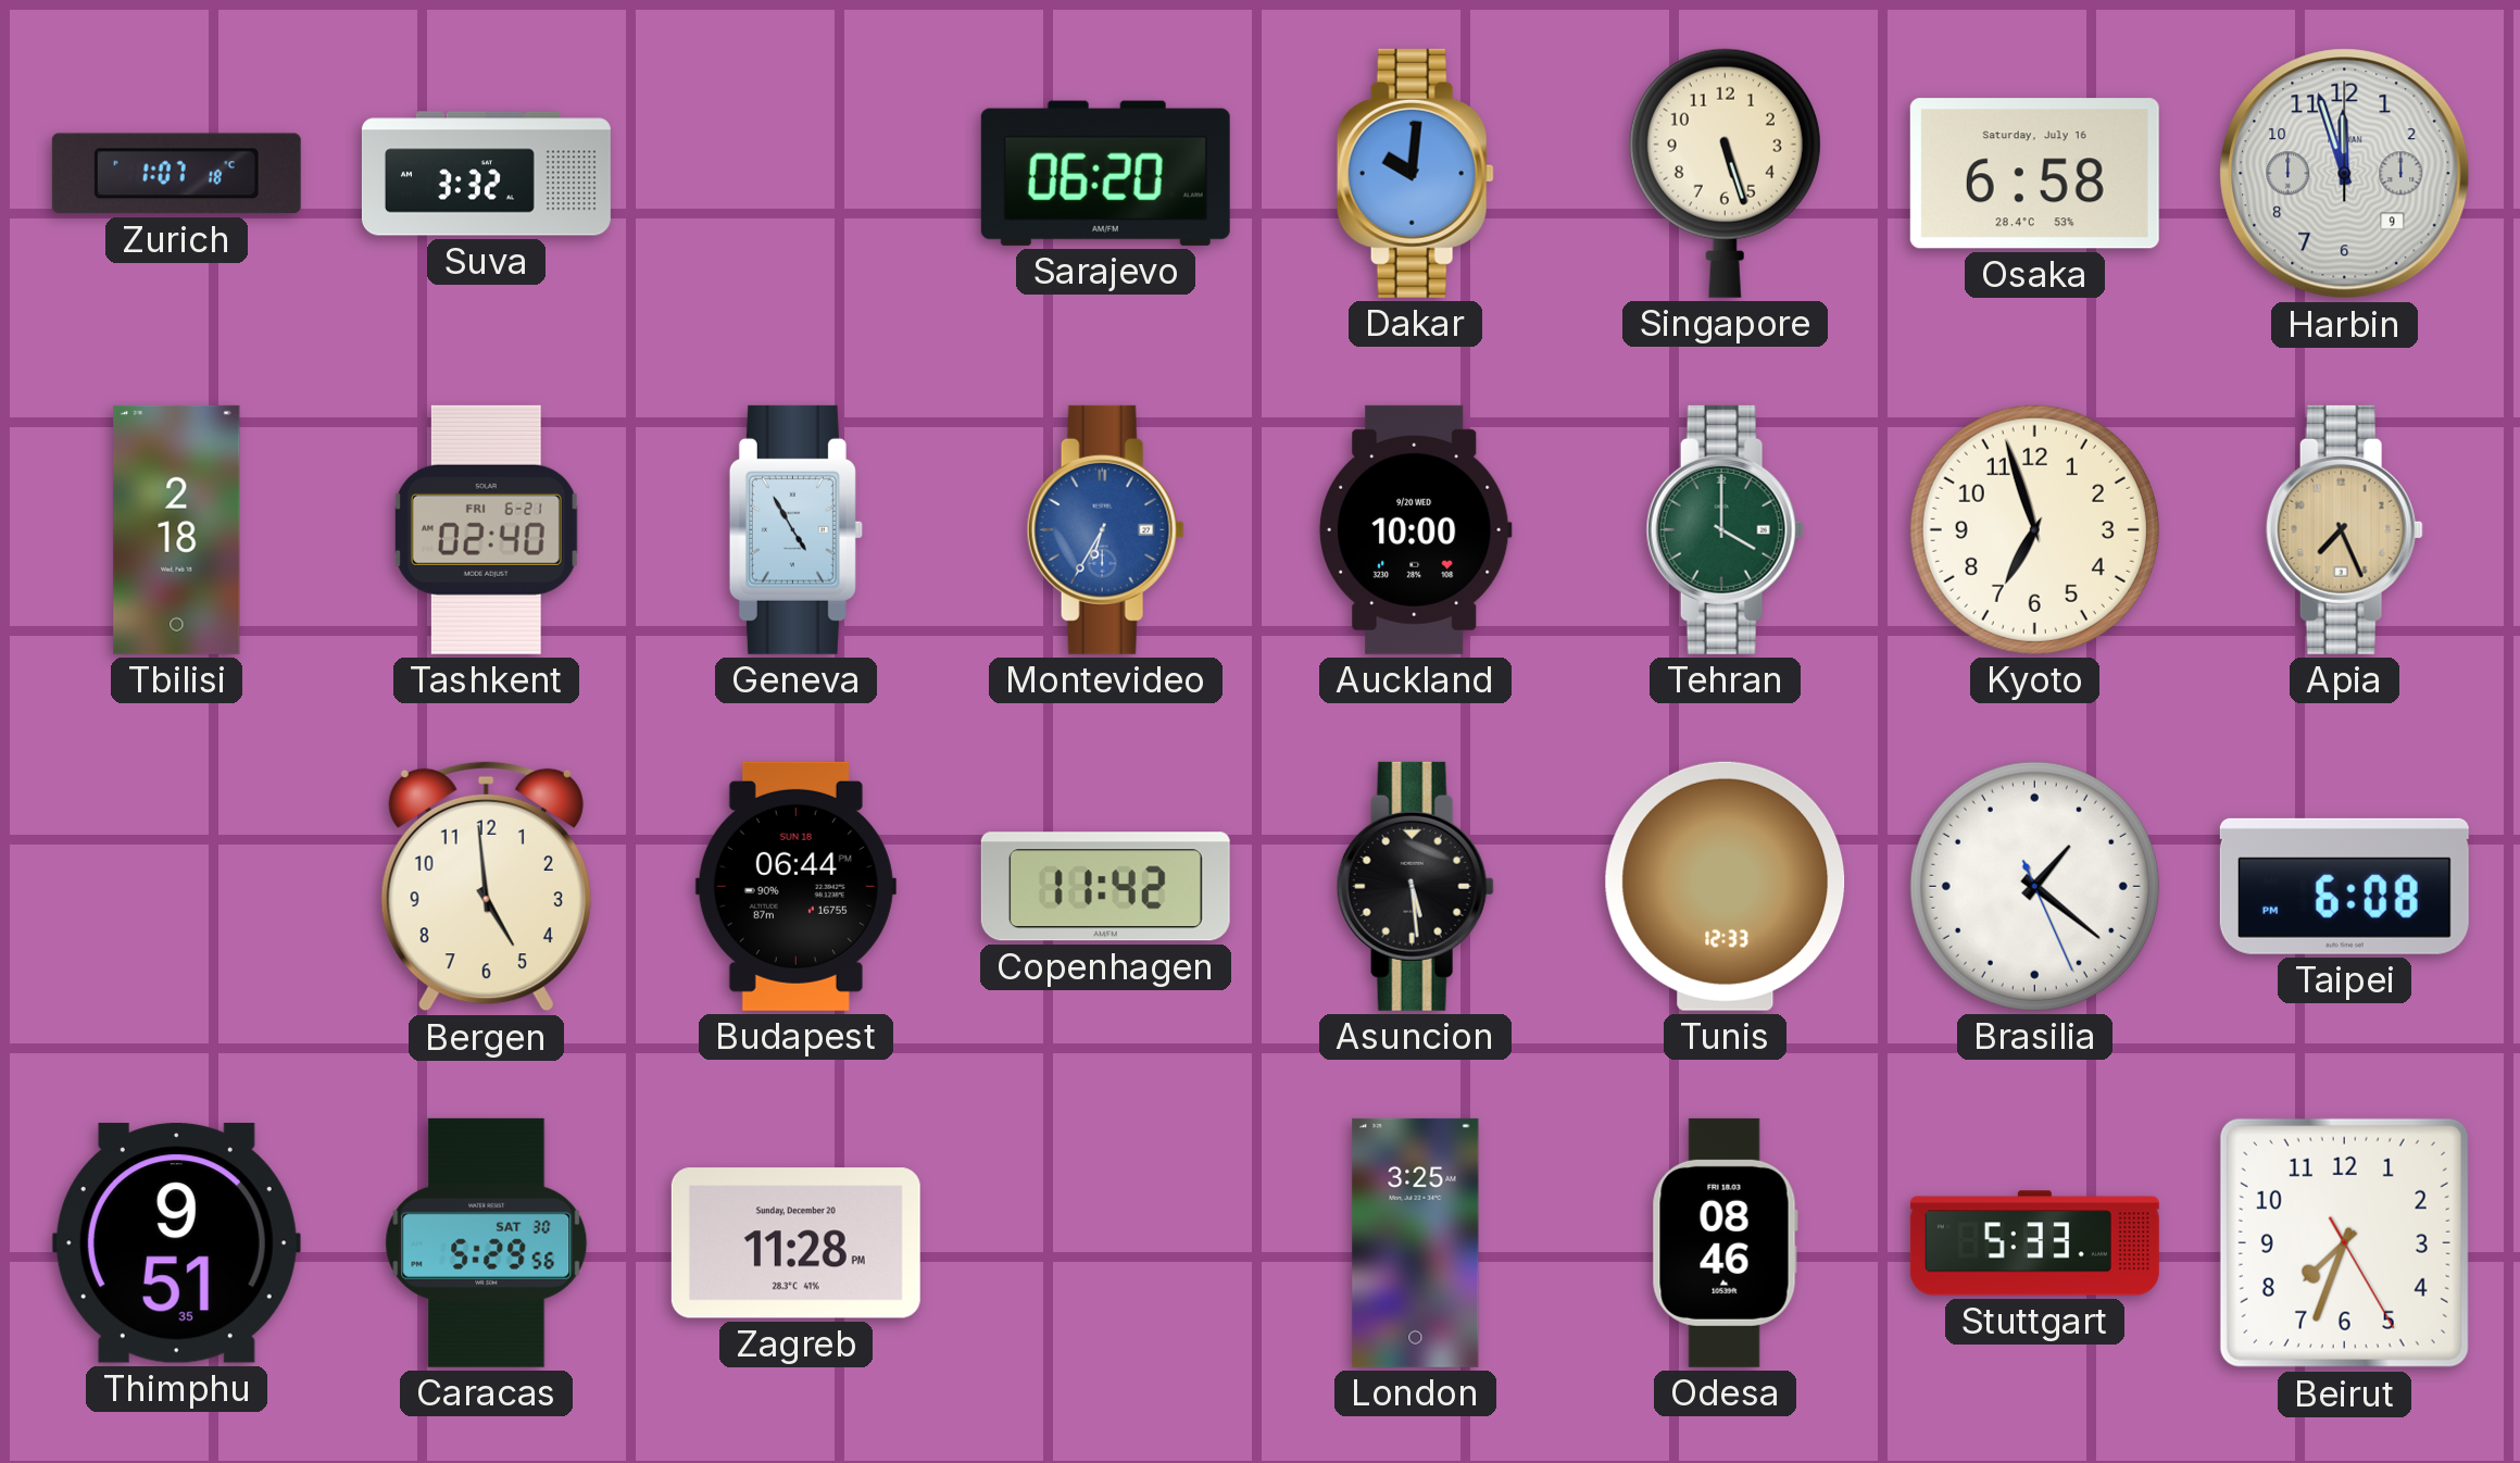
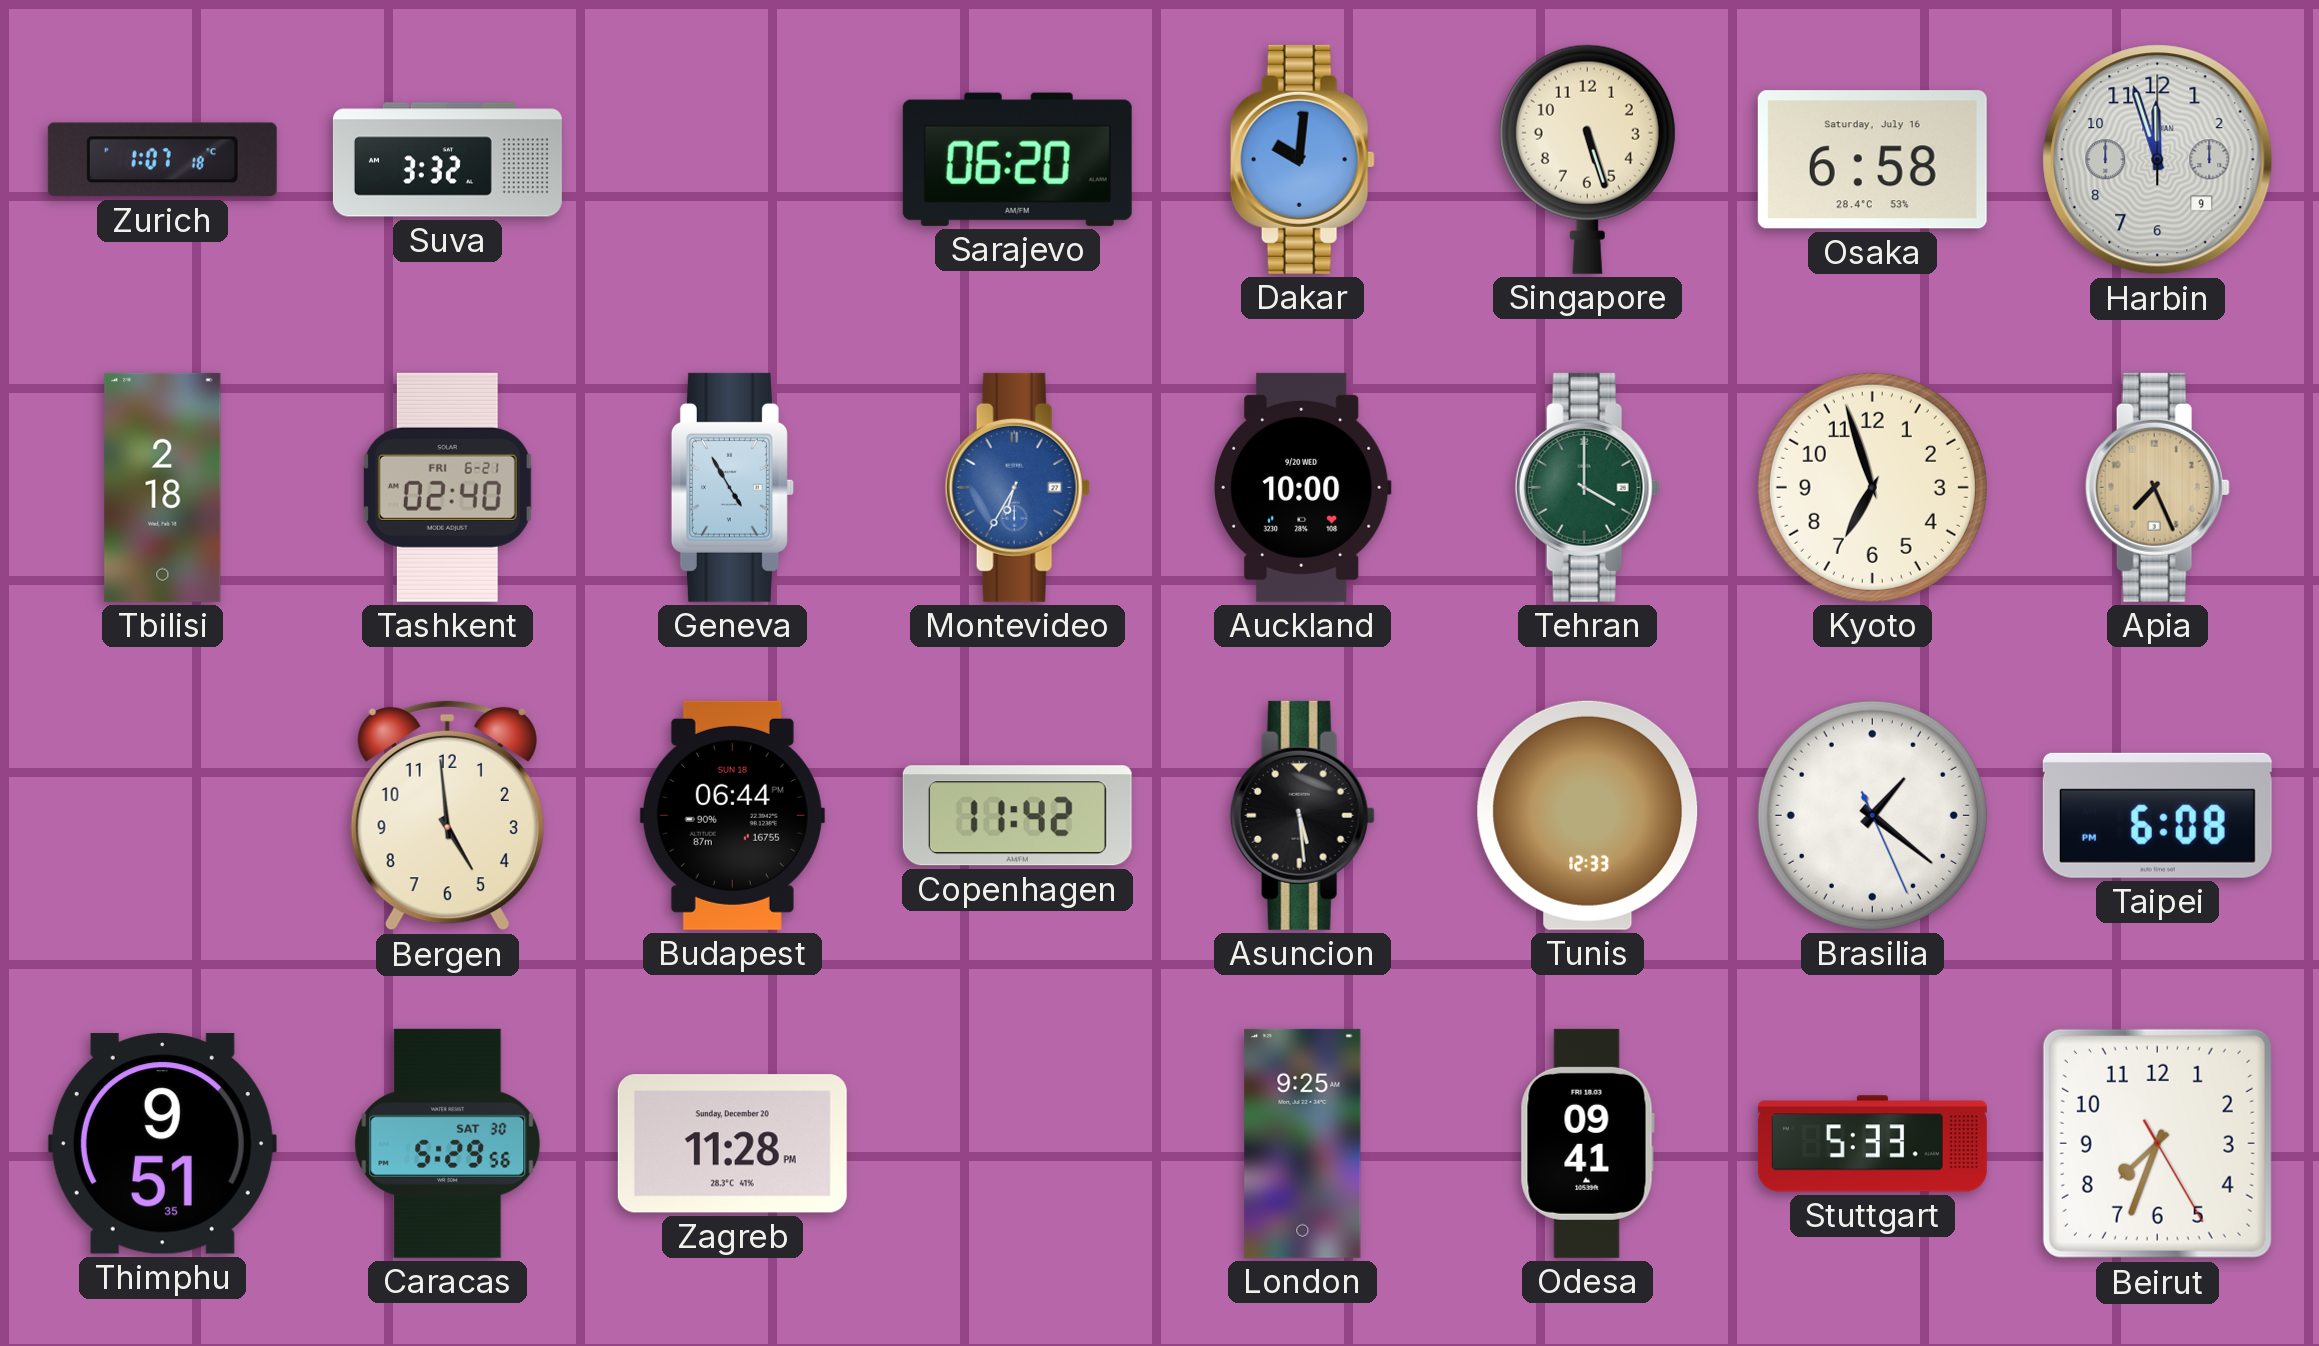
London: 3:25 -> 9:25
Odesa: 08:46 -> 09:41
